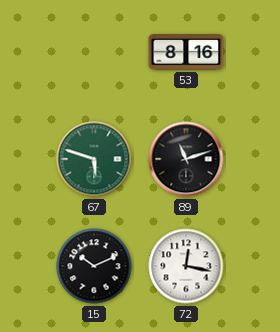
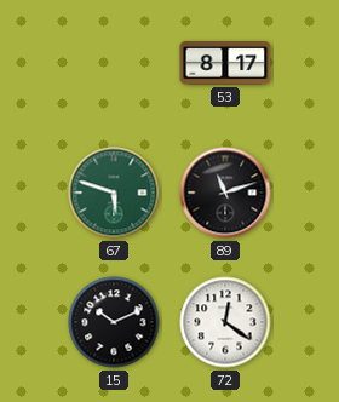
53: 8:16 -> 8:17
72: 12:17 -> 12:21
